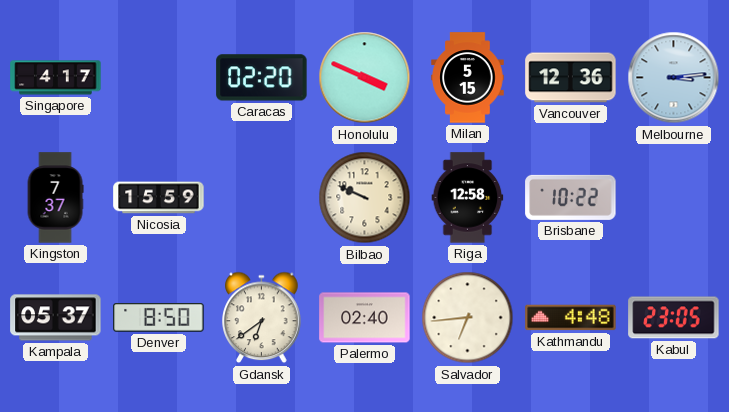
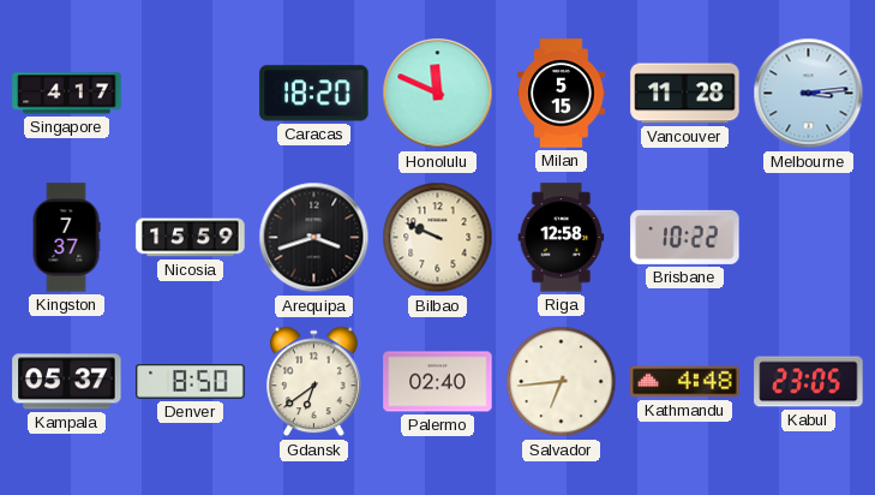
Caracas: 02:20 -> 18:20
Honolulu: 3:49 -> 11:49
Vancouver: 12:36 -> 11:28
Arequipa: none -> 3:42
